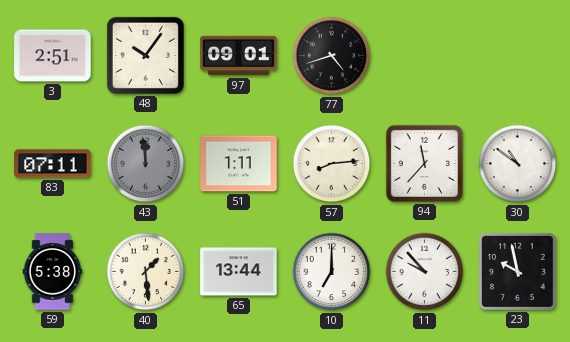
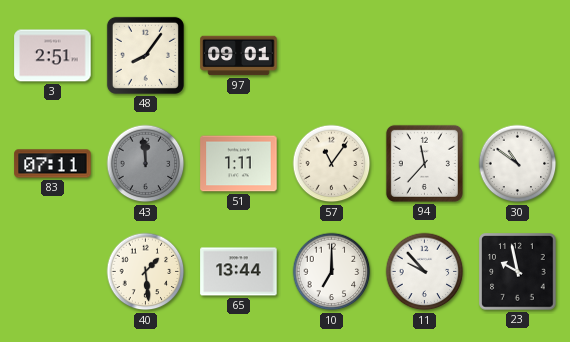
48: 10:06 -> 8:06
77: 4:42 -> none
57: 8:14 -> 11:06
59: 5:38 -> none
